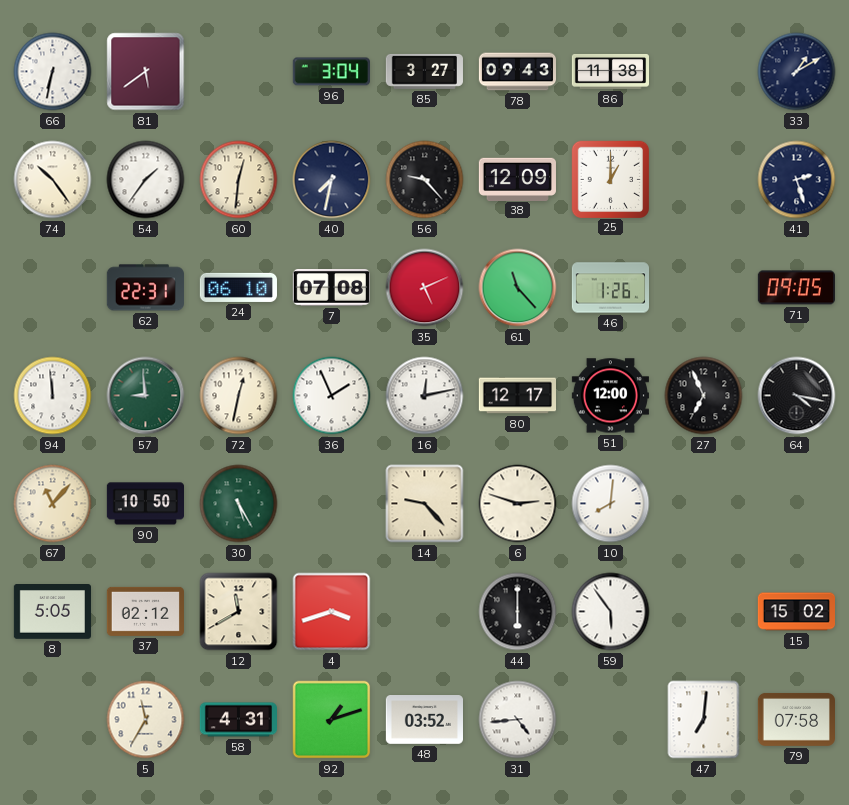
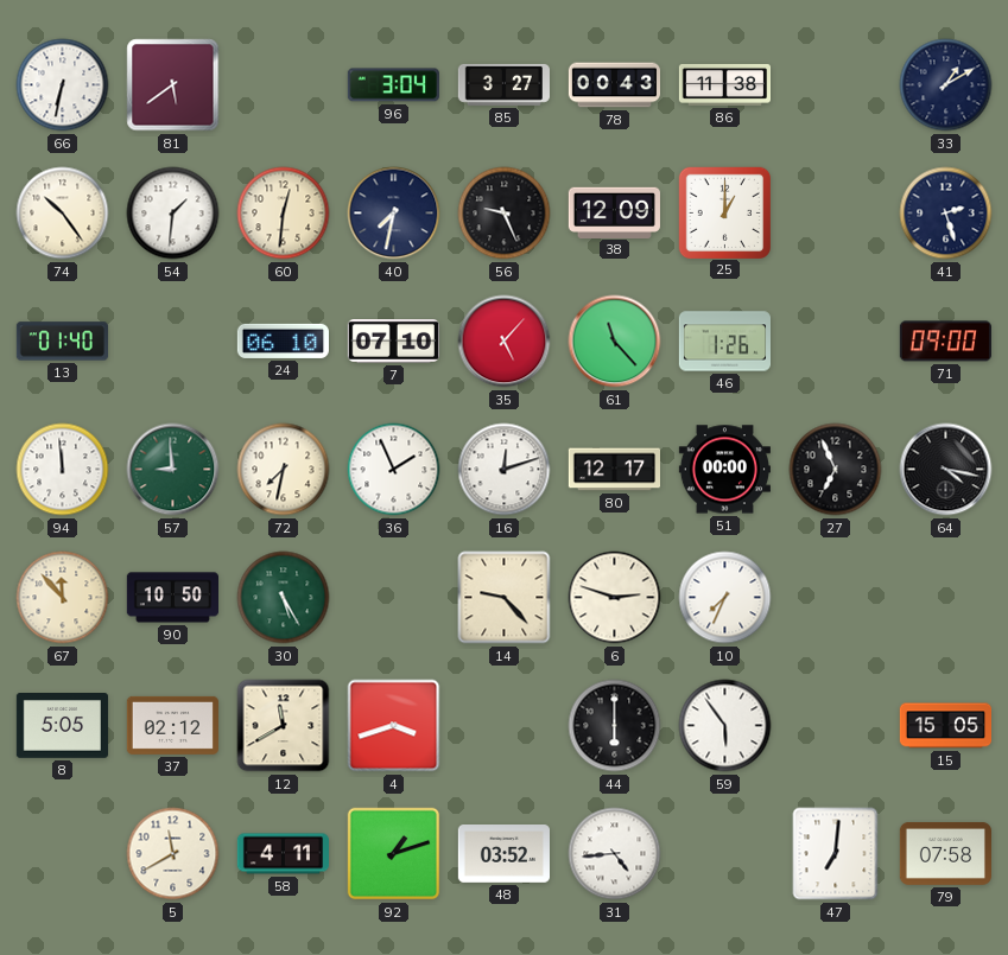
78: 09:43 -> 00:43
54: 1:36 -> 1:31
56: 9:23 -> 9:26
13: none -> 01:40
62: 22:31 -> none
7: 07:08 -> 07:10
35: 5:11 -> 5:07
71: 09:05 -> 09:00
72: 12:32 -> 7:32
16: 12:13 -> 12:12
51: 12:00 -> 00:00
67: 11:07 -> 11:53
10: 8:01 -> 7:34
15: 15:02 -> 15:05
5: 11:35 -> 11:40
58: 4:31 -> 4:11
